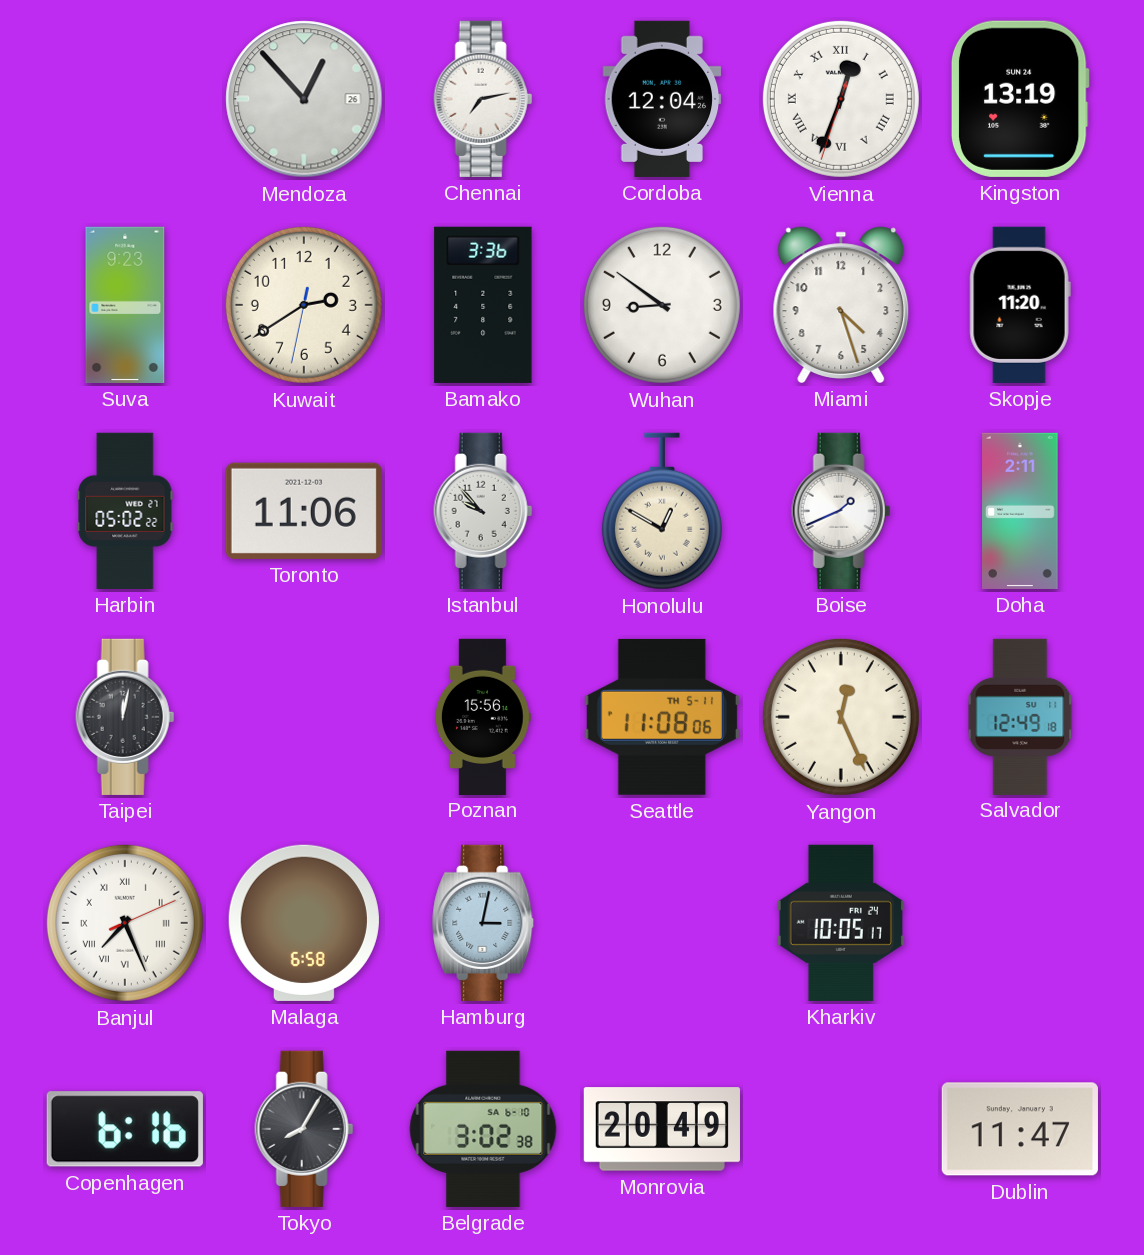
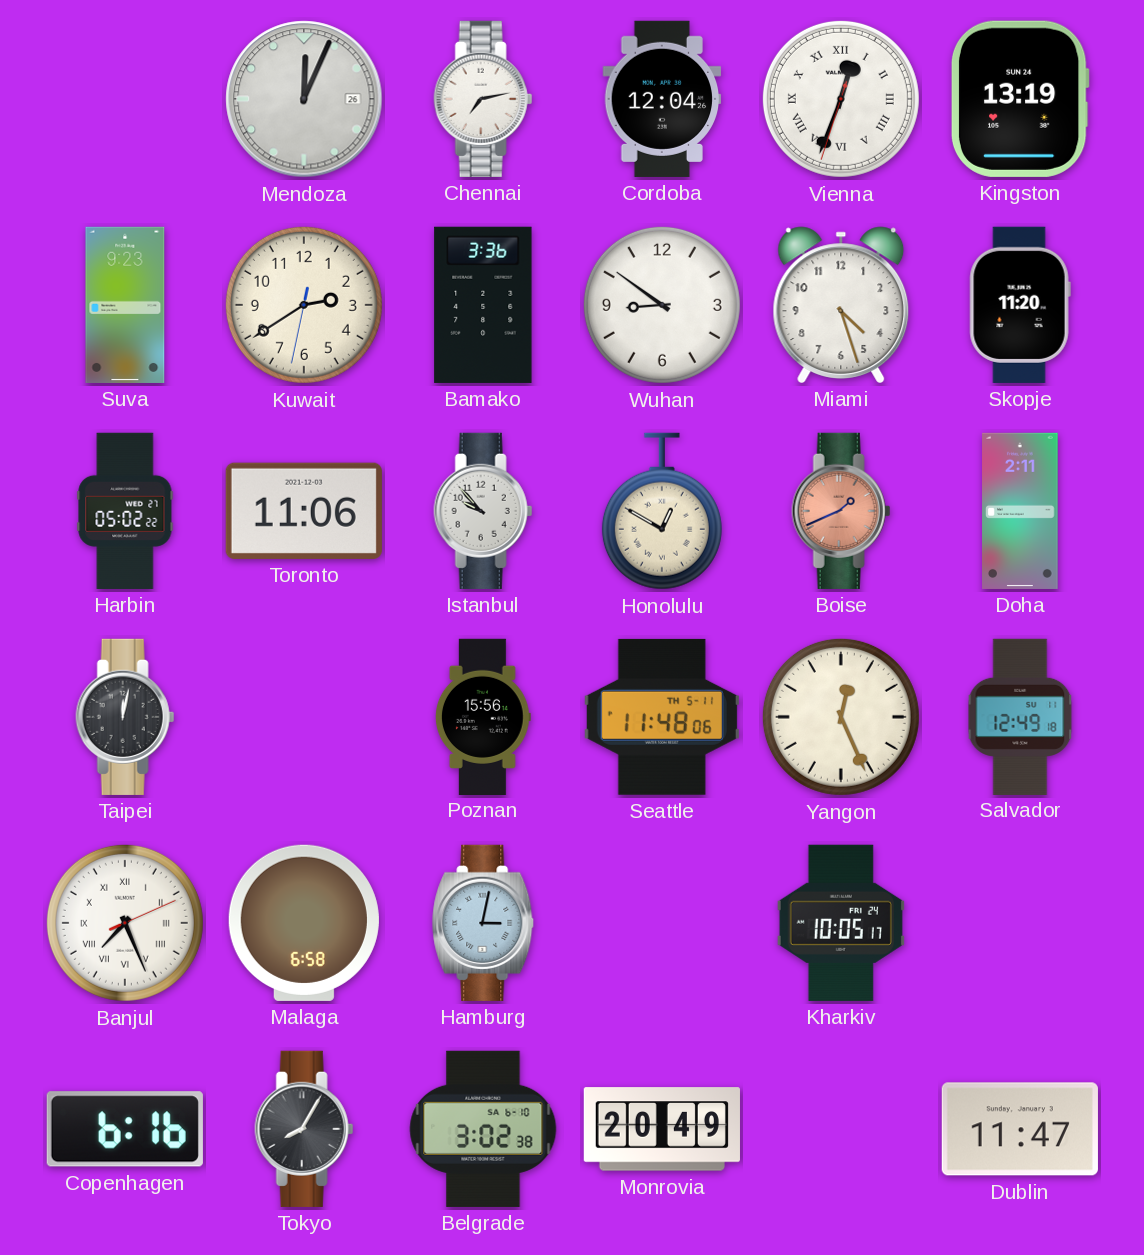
Mendoza: 12:53 -> 12:04
Boise dial: white -> salmon
Seattle: 11:08 -> 11:48
